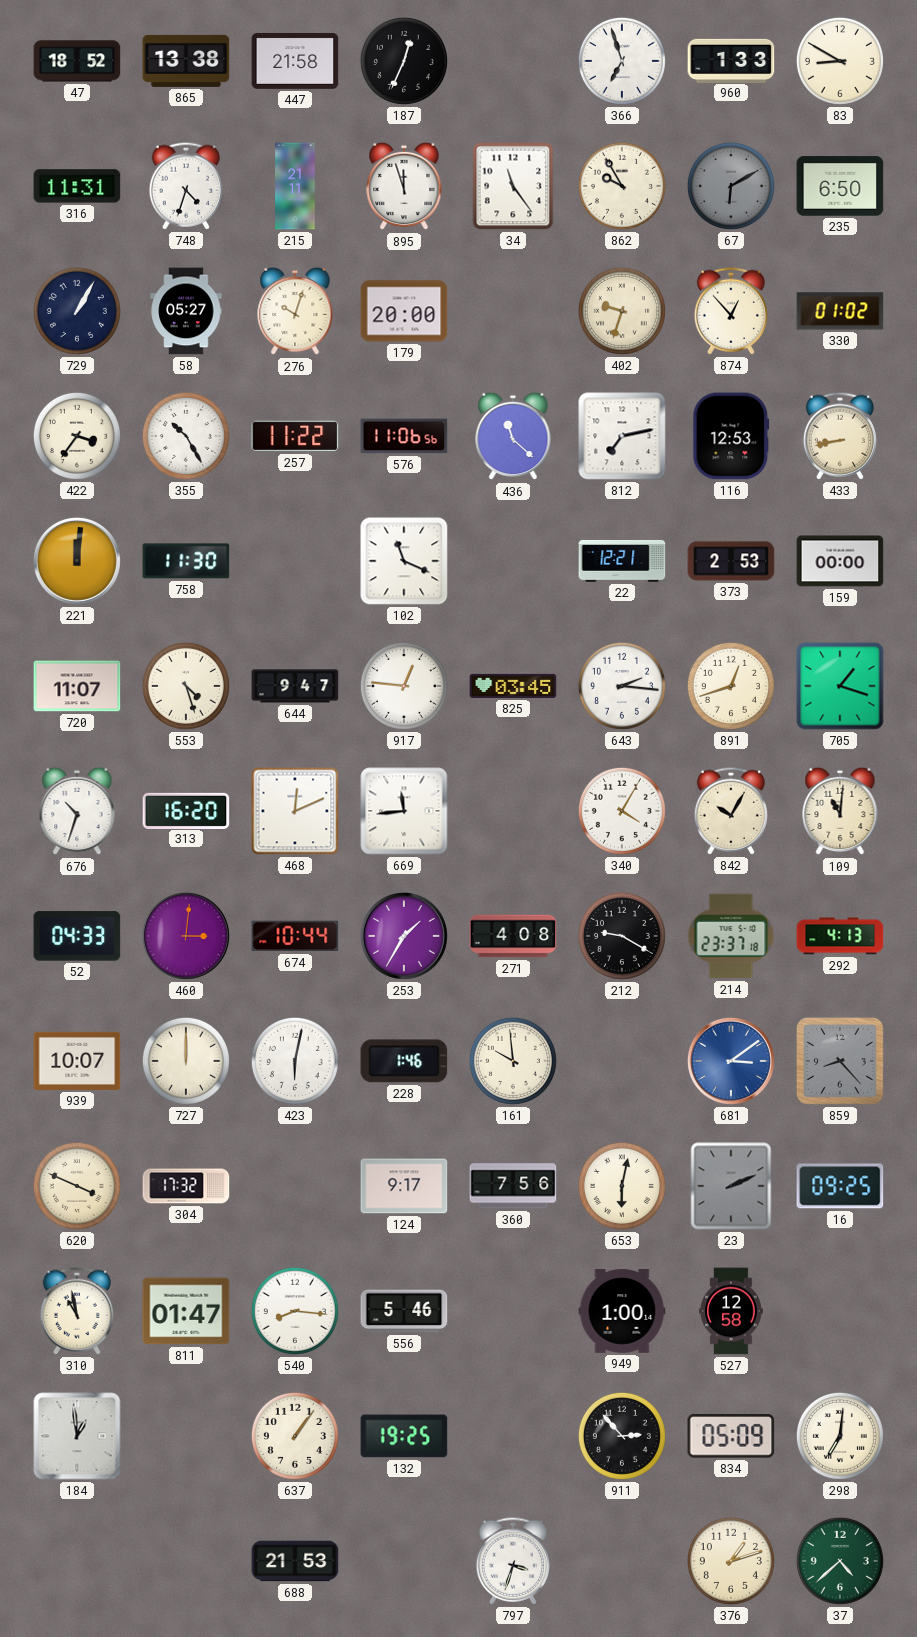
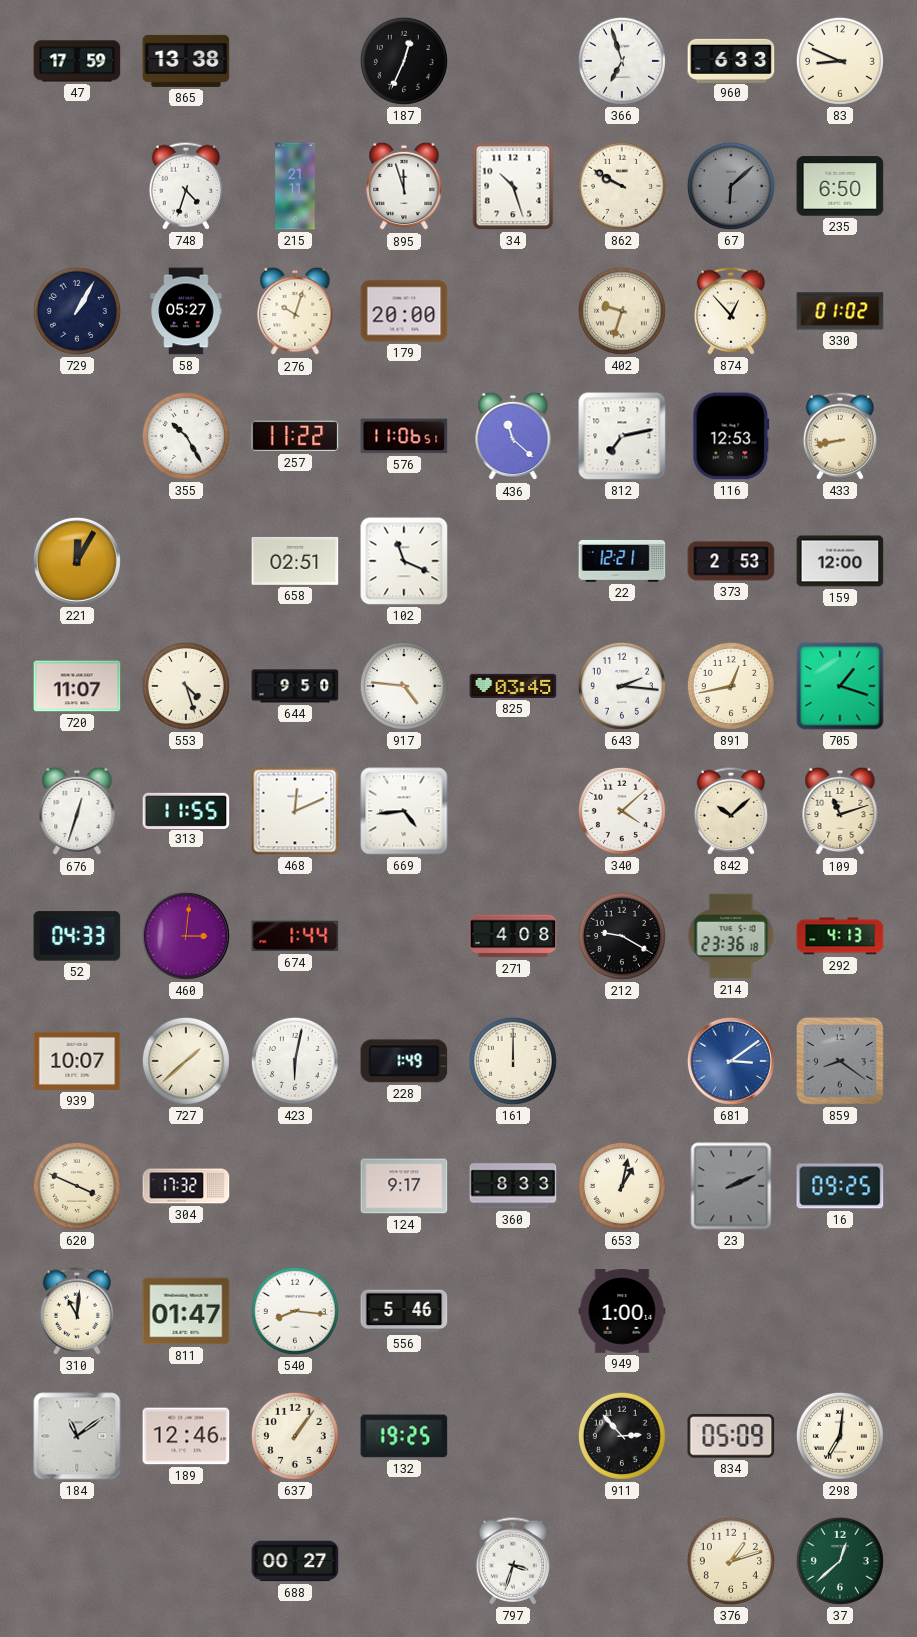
47: 18:52 -> 17:59
447: 21:58 -> none
960: 1:33 -> 6:33
83: 8:50 -> 8:49
316: 11:31 -> none
34: 11:24 -> 10:27
862: 9:55 -> 9:50
67: 6:10 -> 6:08
422: 3:36 -> none
576: 11:06:56 -> 11:06:51
221: 12:01 -> 12:05
758: 11:30 -> none
658: none -> 02:51
159: 00:00 -> 12:00
644: 9:47 -> 9:50
917: 12:46 -> 4:46
891: 12:42 -> 12:43
676: 10:33 -> 12:33
313: 16:20 -> 11:55
669: 11:44 -> 4:44
340: 4:05 -> 4:08
842: 10:05 -> 10:08
109: 11:01 -> 11:12
674: 10:44 -> 1:44
253: 1:35 -> none
214: 23:37 -> 23:36
727: 12:00 -> 1:38
228: 1:46 -> 1:49
161: 9:59 -> 12:00
859: 8:23 -> 8:21
360: 7:56 -> 8:33
653: 6:02 -> 1:02
310: 10:58 -> 11:01
527: 12:58 -> none
184: 12:59 -> 11:09
189: none -> 12:46
688: 21:53 -> 00:27
37: 4:38 -> 12:38
